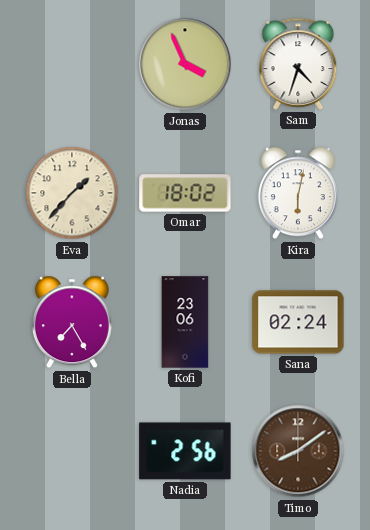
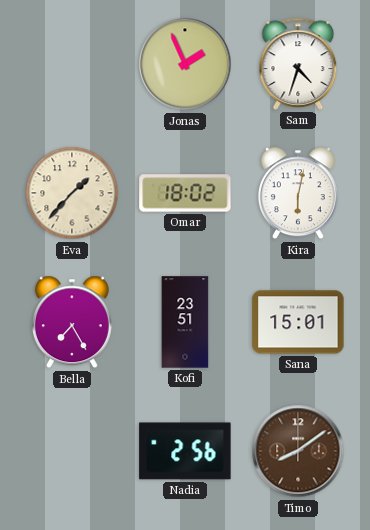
Jonas: 3:56 -> 1:56
Kofi: 23:06 -> 23:51
Sana: 02:24 -> 15:01
